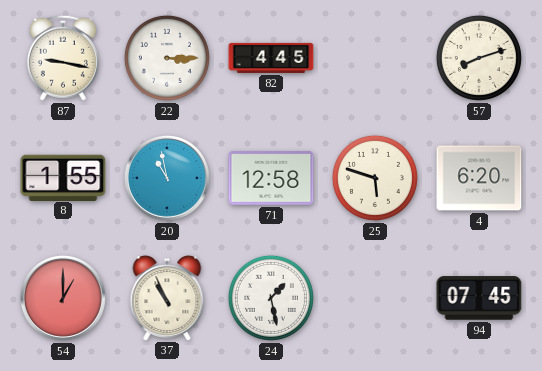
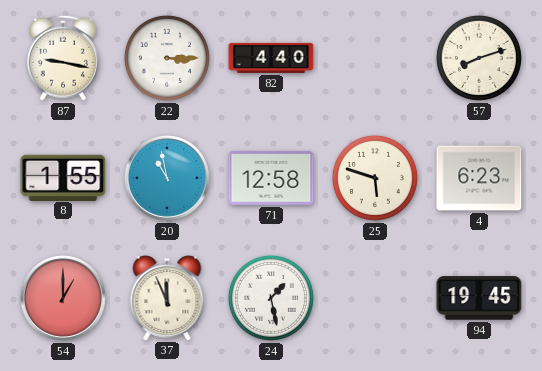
82: 4:45 -> 4:40
4: 6:20 -> 6:23
37: 10:56 -> 11:56
94: 07:45 -> 19:45
